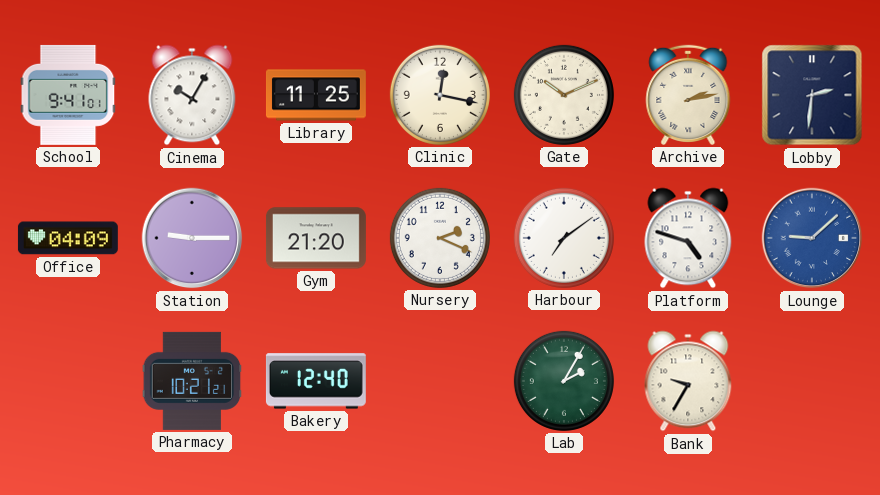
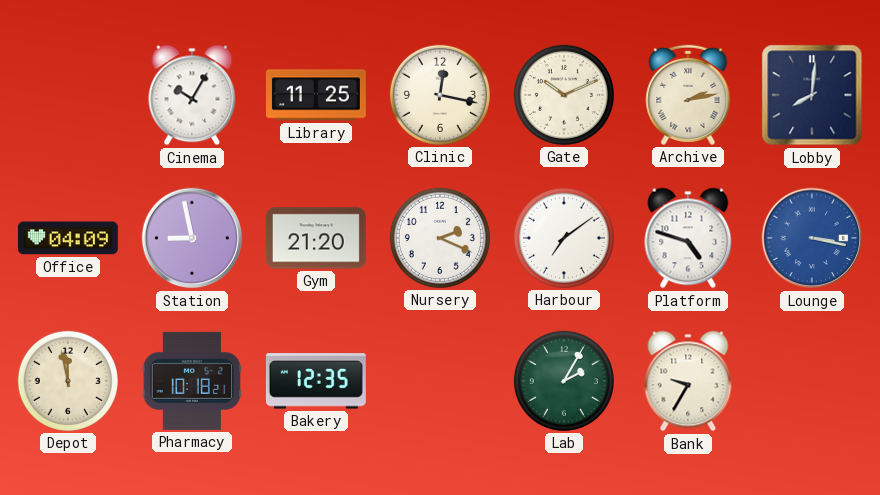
School: 9:41 -> none
Lobby: 2:31 -> 8:01
Station: 9:15 -> 8:58
Lounge: 9:08 -> 3:17
Depot: none -> 11:58
Pharmacy: 10:21 -> 10:18
Bakery: 12:40 -> 12:35
